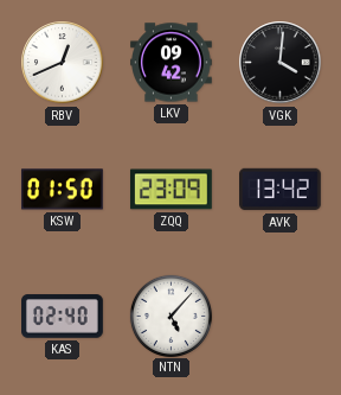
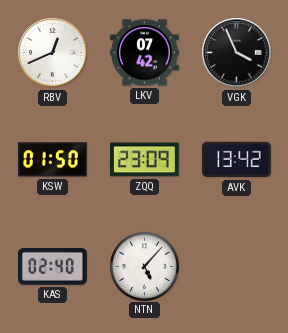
LKV: 09:42 -> 07:42
VGK: 4:01 -> 3:56
